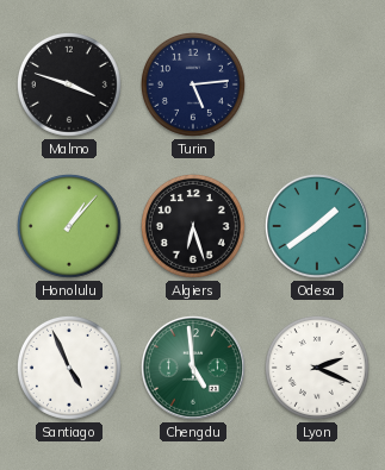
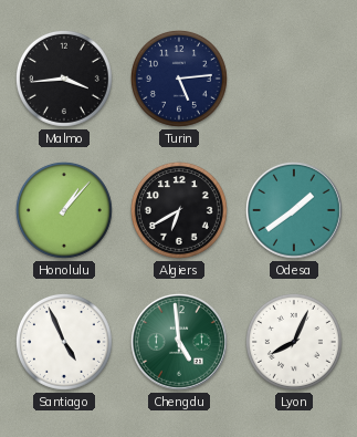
Malmo: 3:48 -> 3:44
Algiers: 6:27 -> 6:40
Lyon: 2:19 -> 8:04
